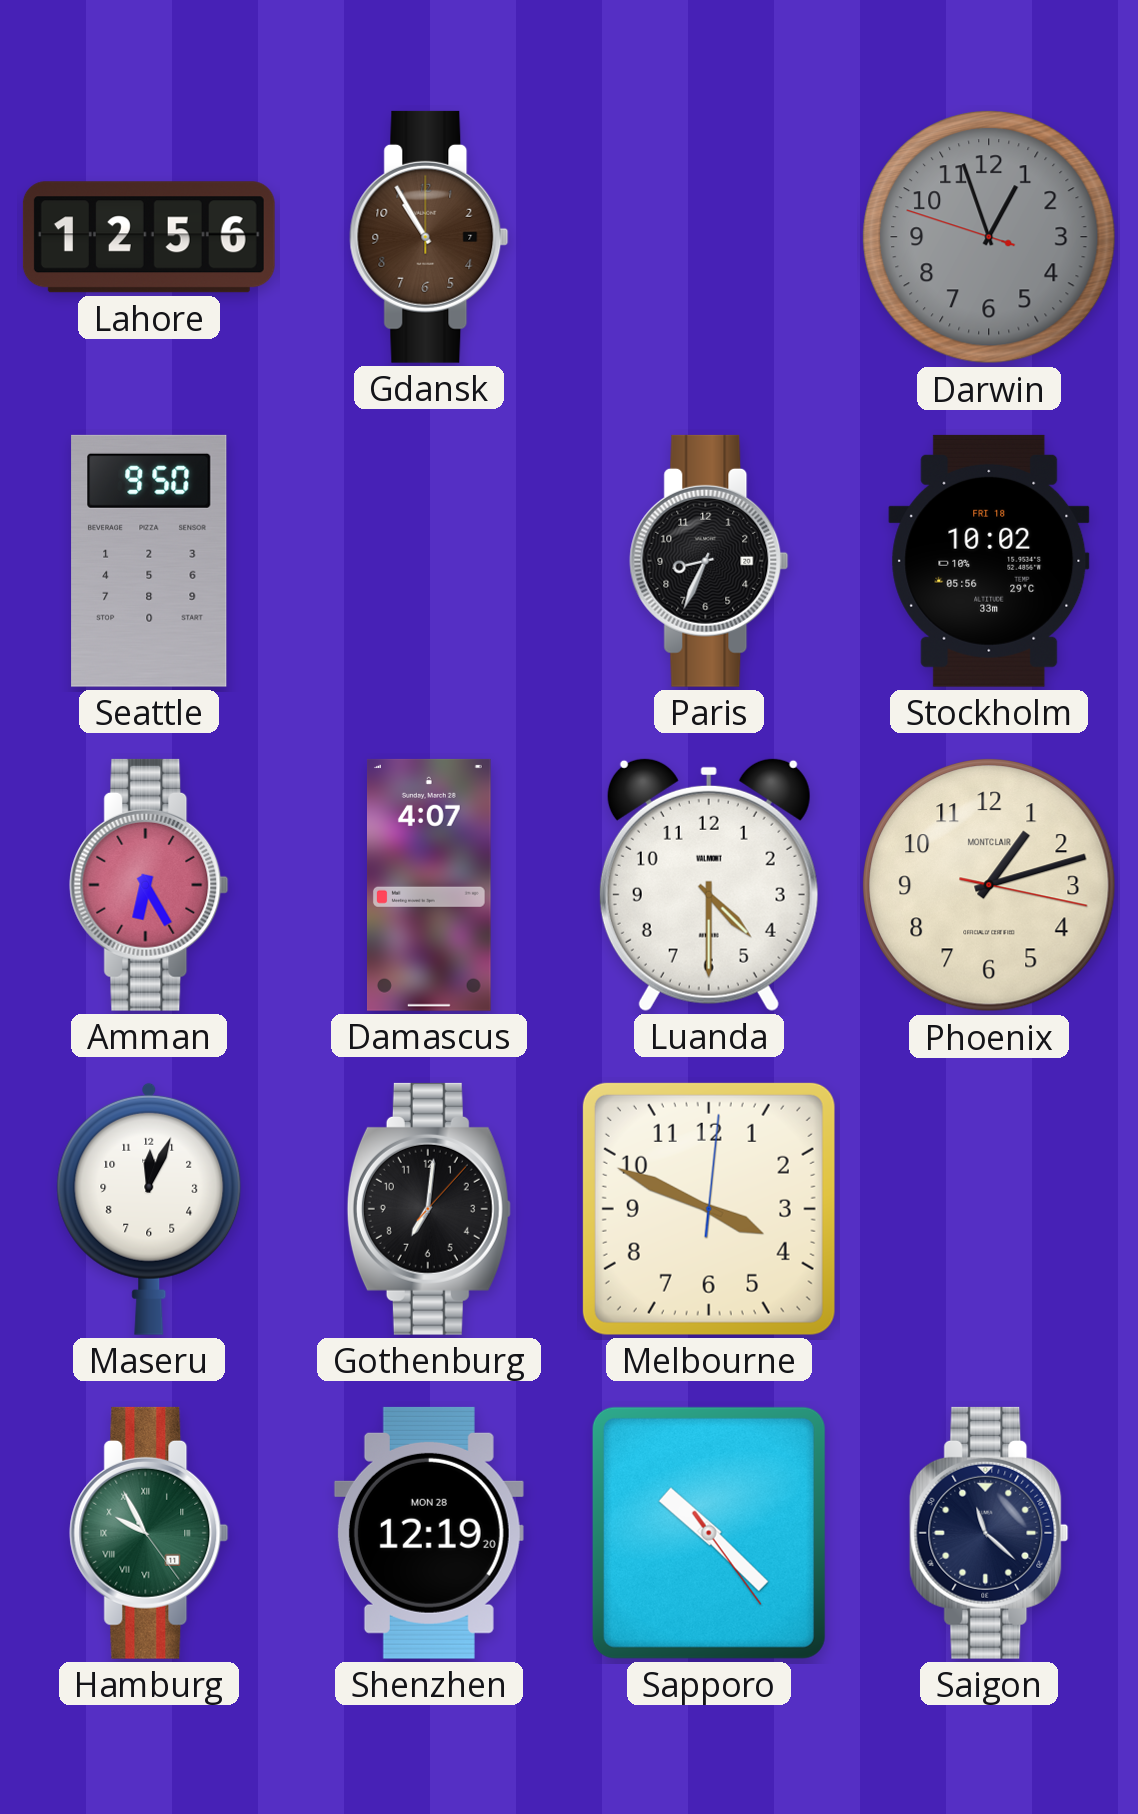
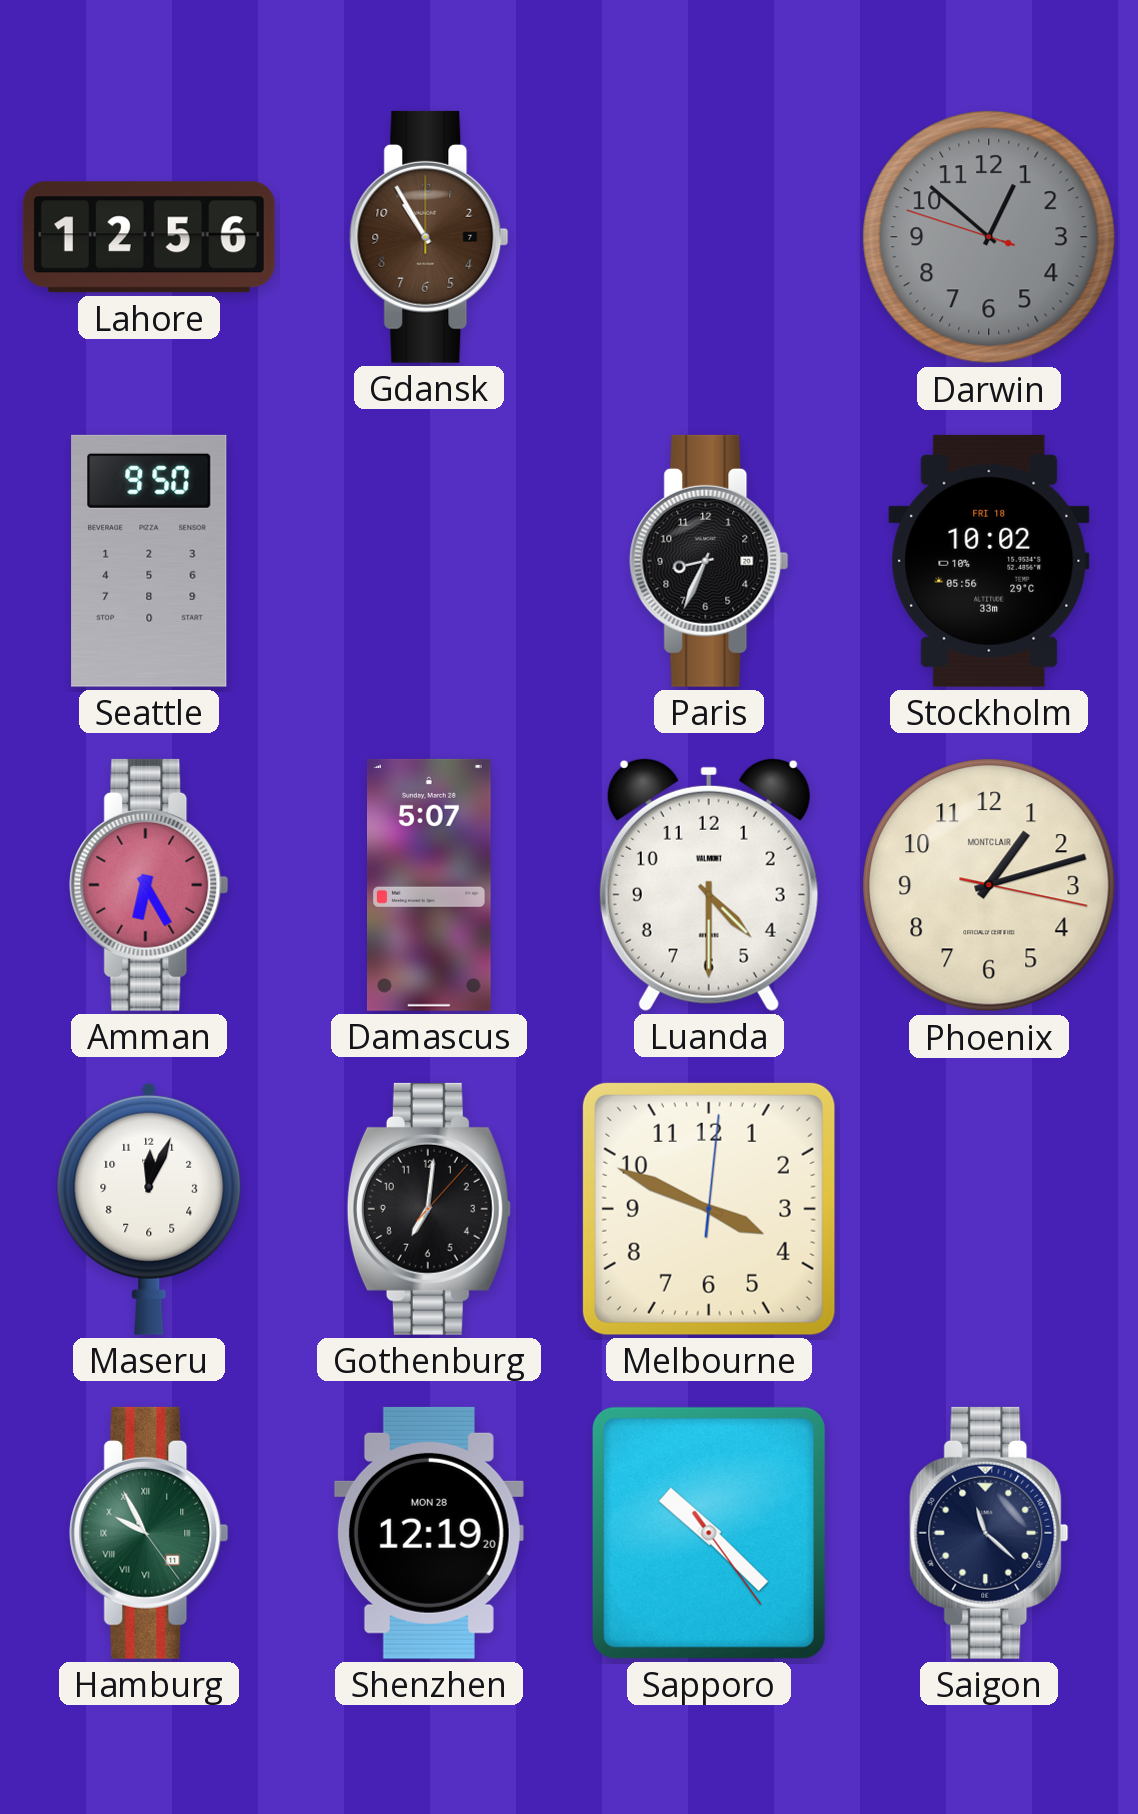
Darwin: 12:56 -> 12:51
Damascus: 4:07 -> 5:07
